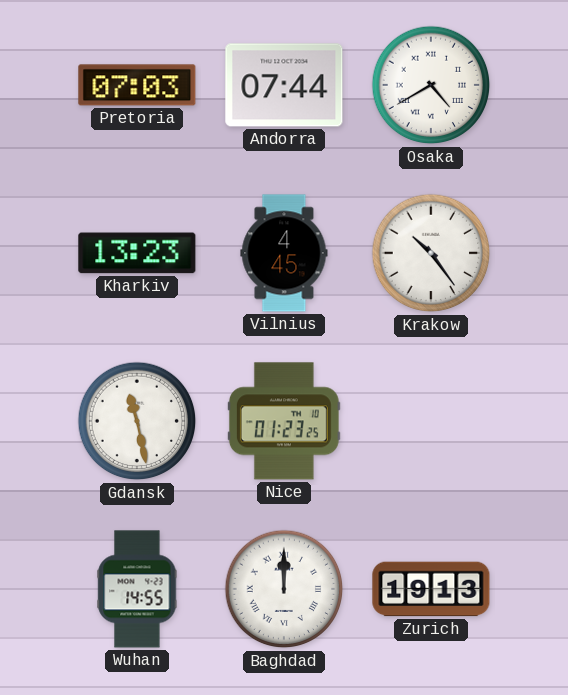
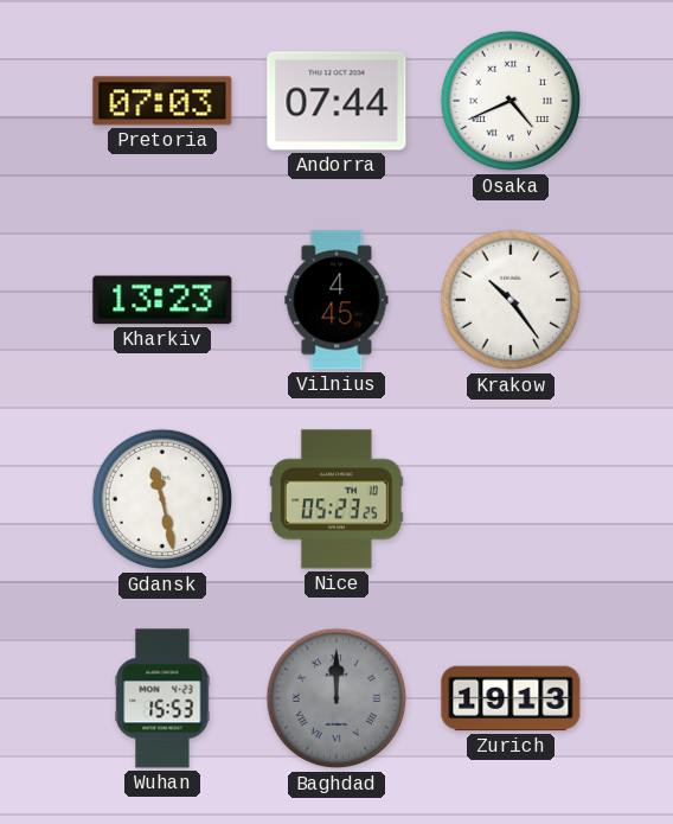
Osaka: 4:40 -> 4:41
Nice: 01:23 -> 05:23
Wuhan: 14:55 -> 15:53
Baghdad dial: white -> grey
